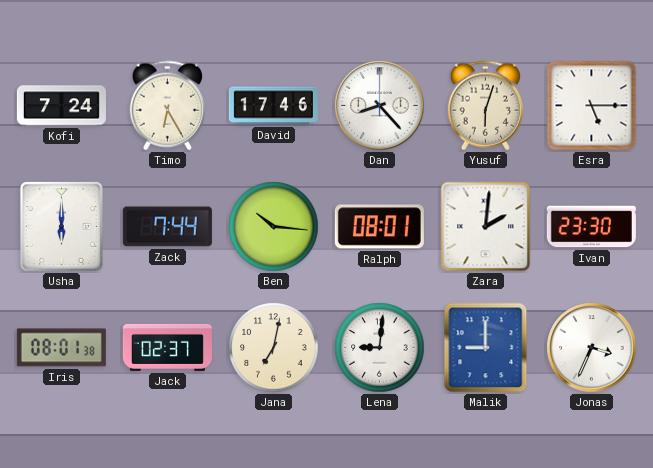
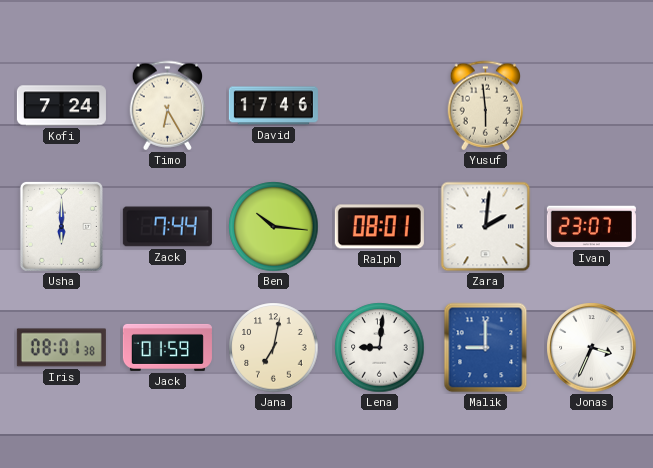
Dan: 8:23 -> none
Yusuf: 6:03 -> 5:59
Esra: 5:15 -> none
Ivan: 23:30 -> 23:07
Jack: 02:37 -> 01:59
